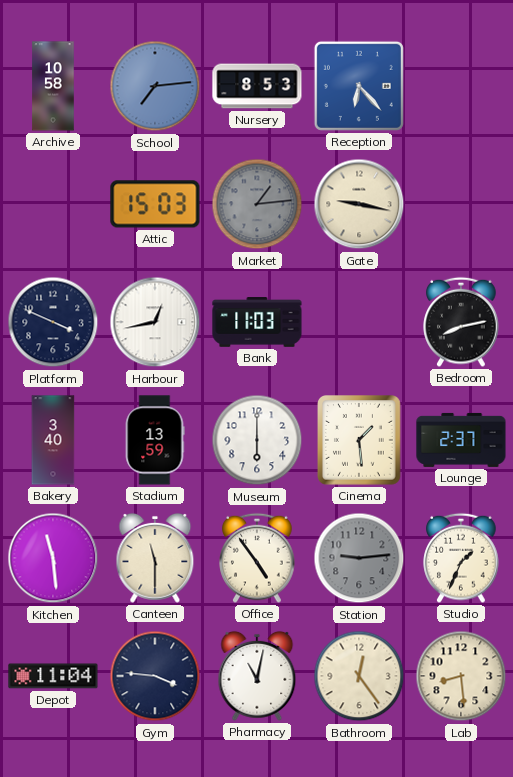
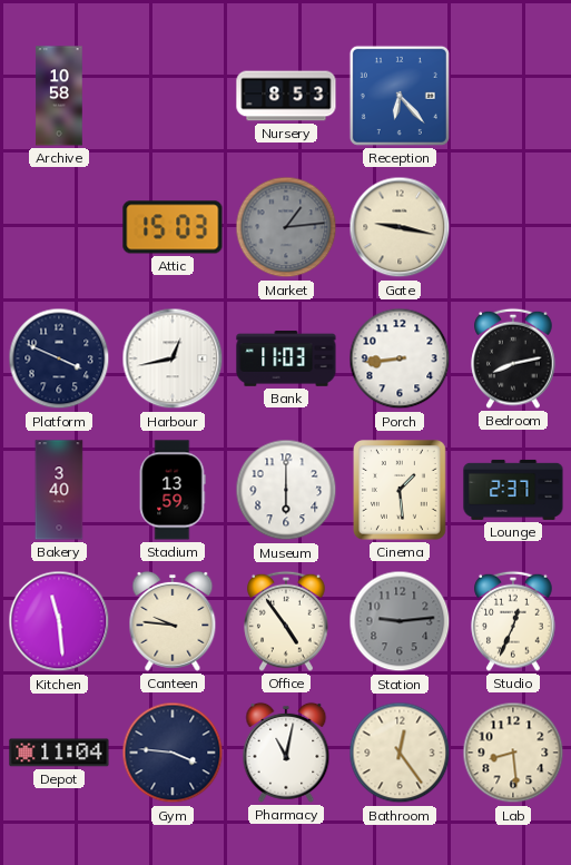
School: 7:14 -> none
Porch: none -> 8:44
Canteen: 11:30 -> 9:46
Studio: 1:34 -> 12:34
